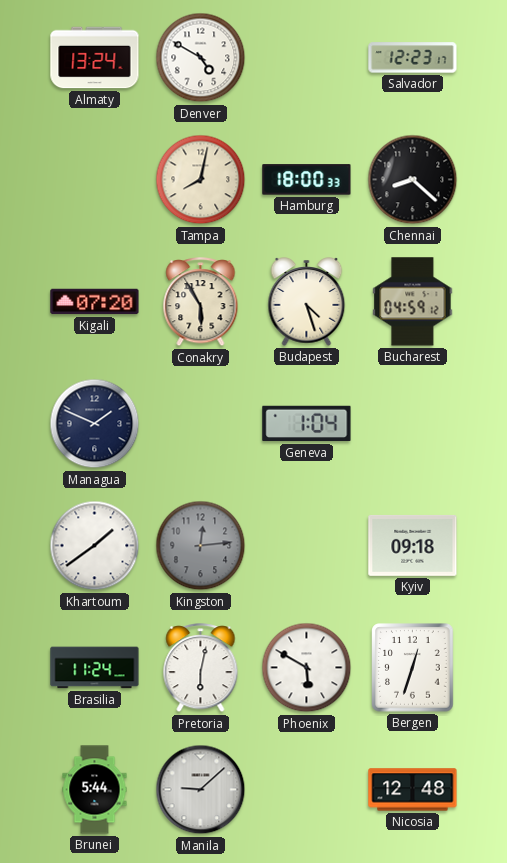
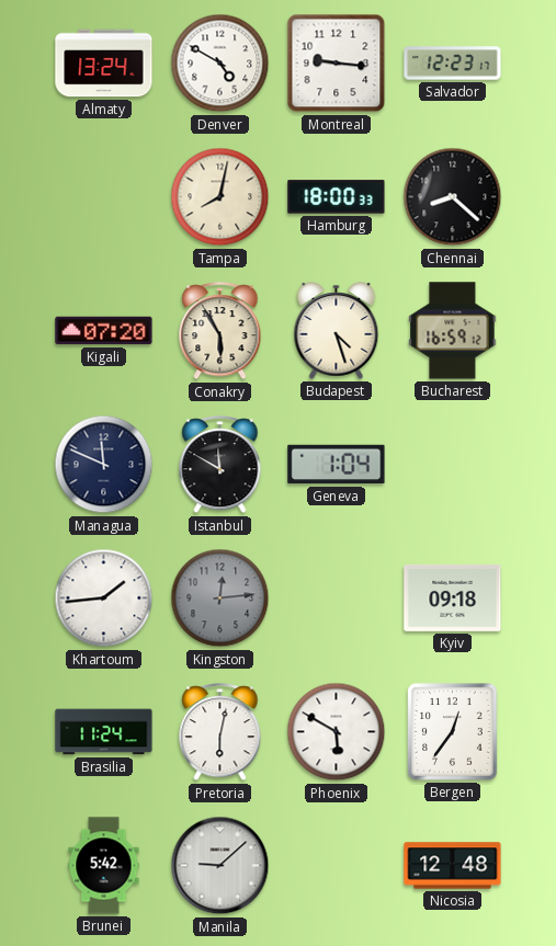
Montreal: none -> 9:16
Bucharest: 04:59 -> 16:59
Managua: 1:49 -> 11:49
Istanbul: none -> 11:50
Khartoum: 1:39 -> 1:44
Bergen: 12:33 -> 12:36
Brunei: 5:44 -> 5:42
